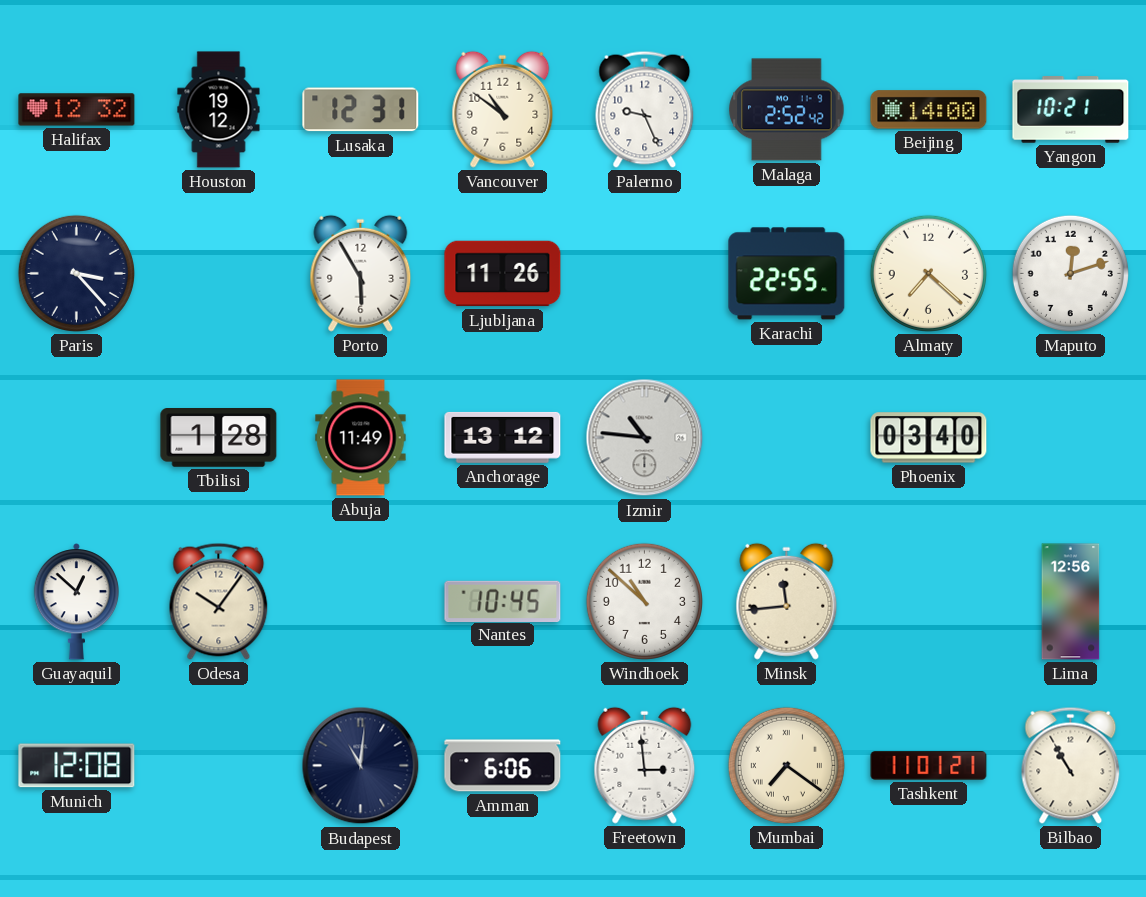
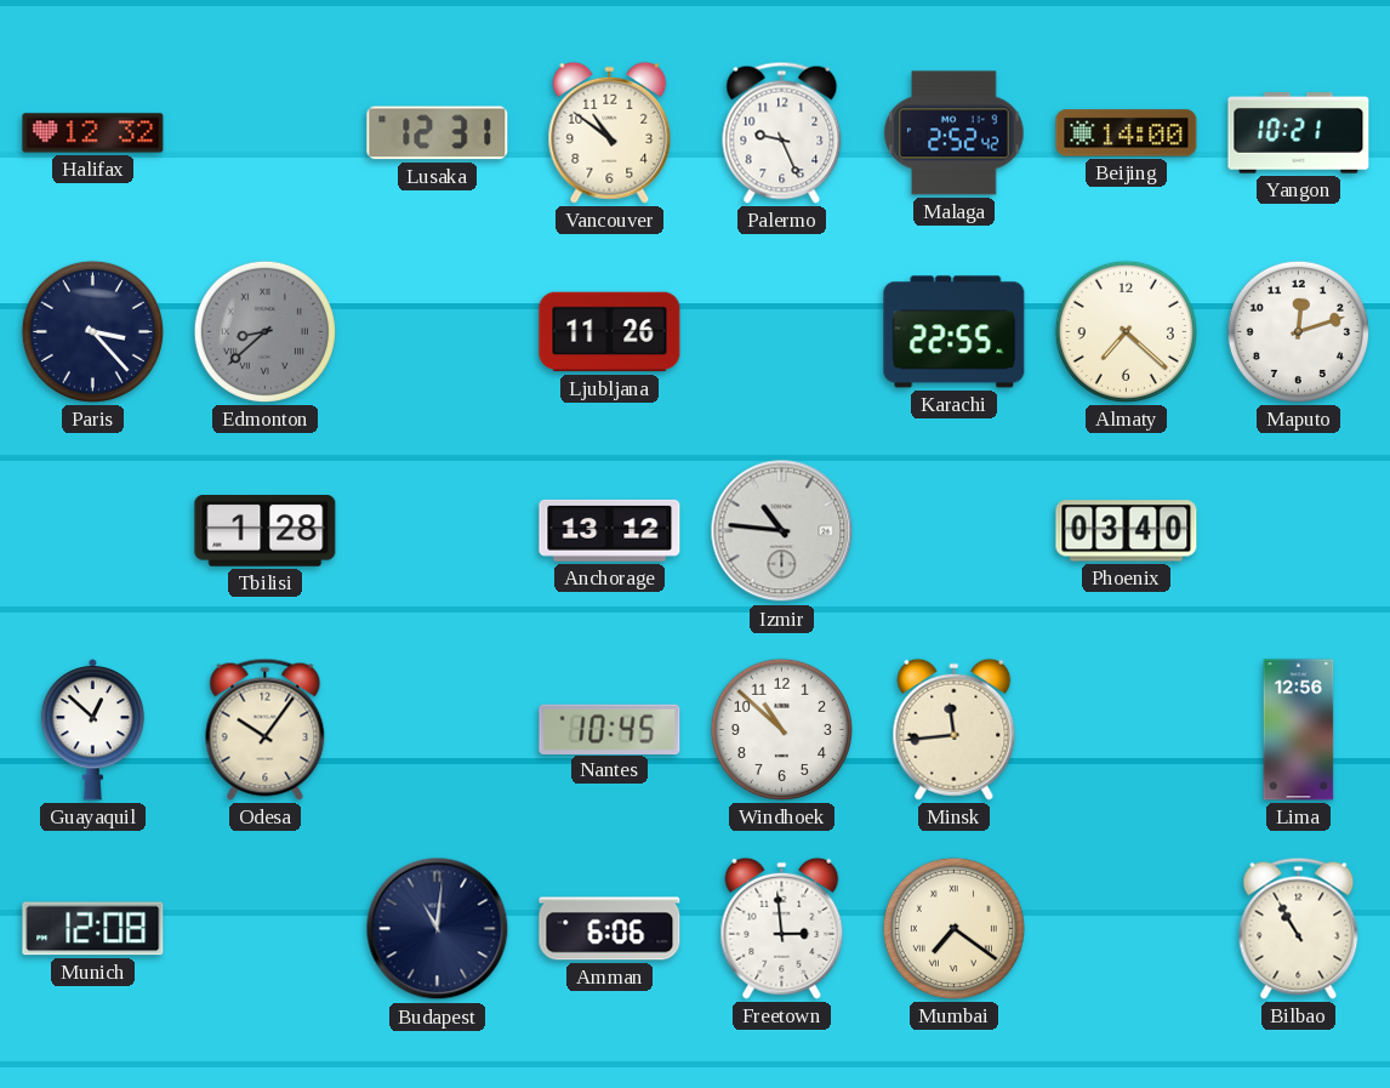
Houston: 19:12 -> none
Edmonton: none -> 8:38
Porto: 5:55 -> none
Abuja: 11:49 -> none
Tashkent: 11:01 -> none
